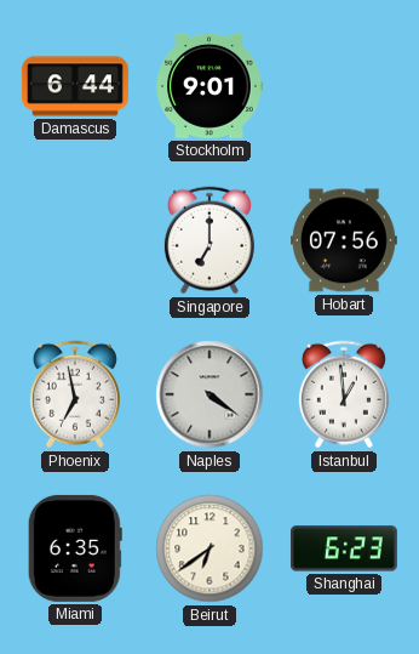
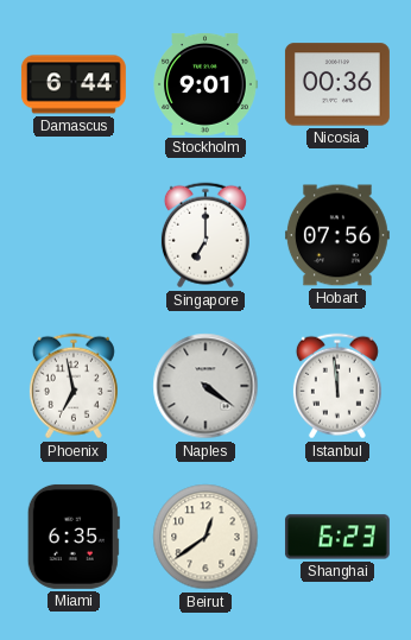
Nicosia: none -> 00:36
Istanbul: 12:59 -> 11:59
Beirut: 6:39 -> 12:39
